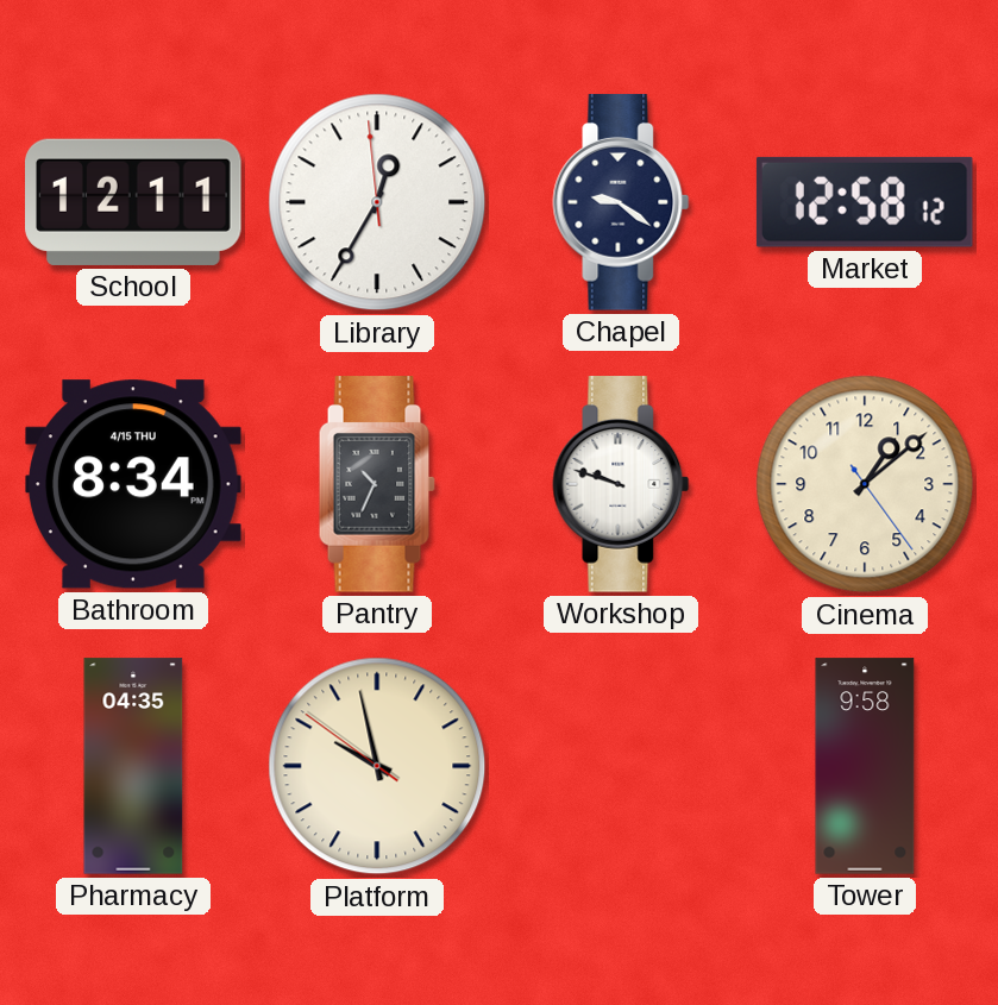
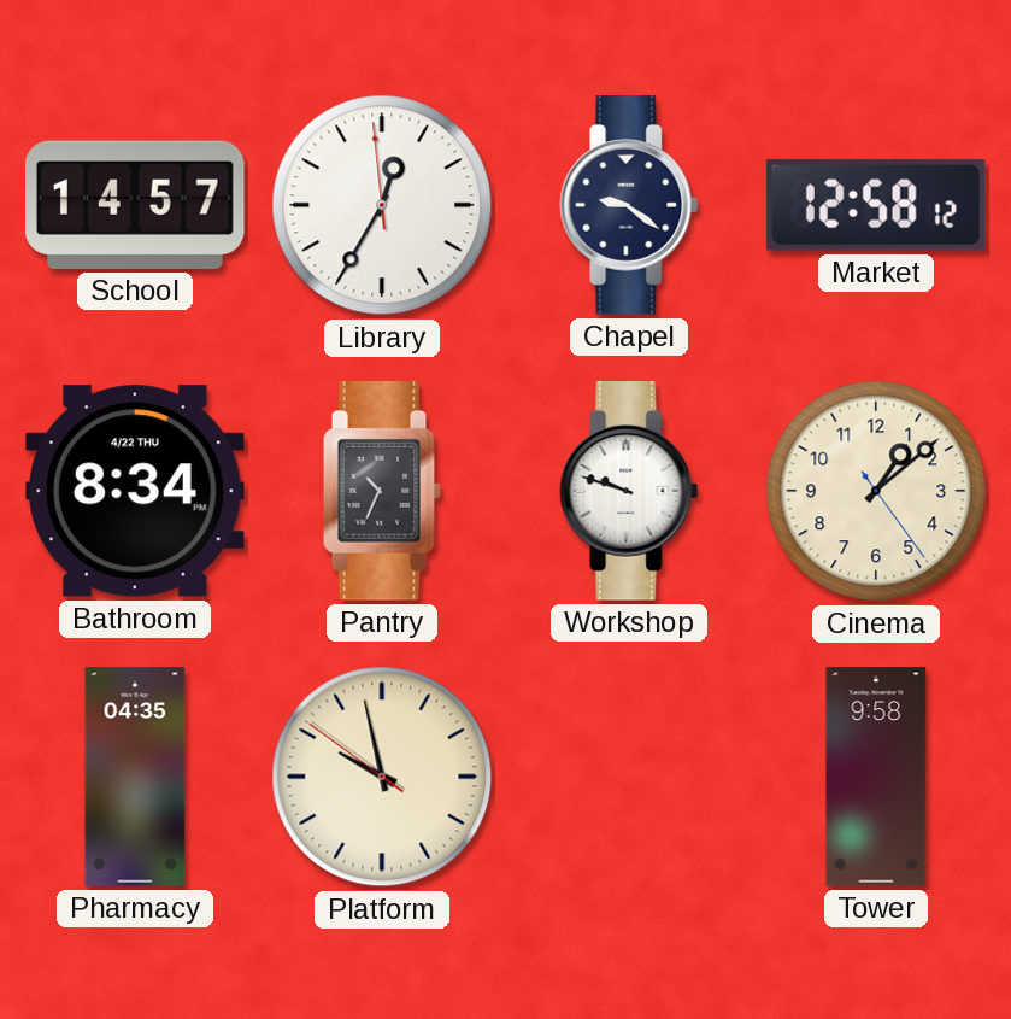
School: 12:11 -> 14:57
Bathroom date: 4/15 THU -> 4/22 THU
